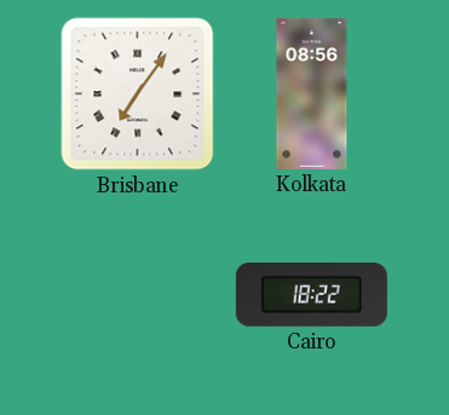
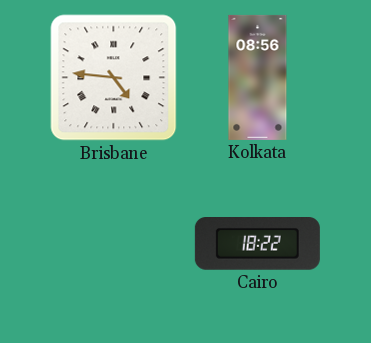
Brisbane: 7:06 -> 4:46
